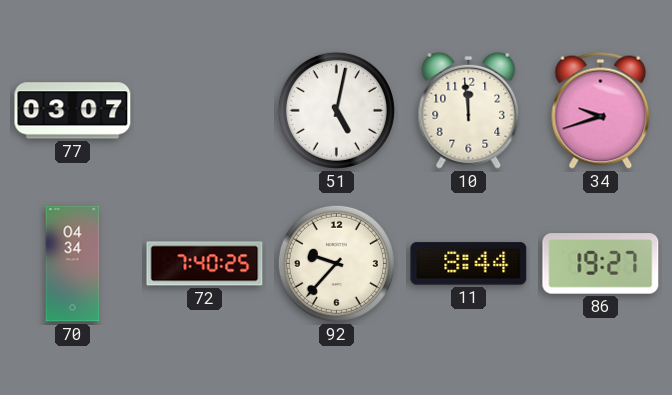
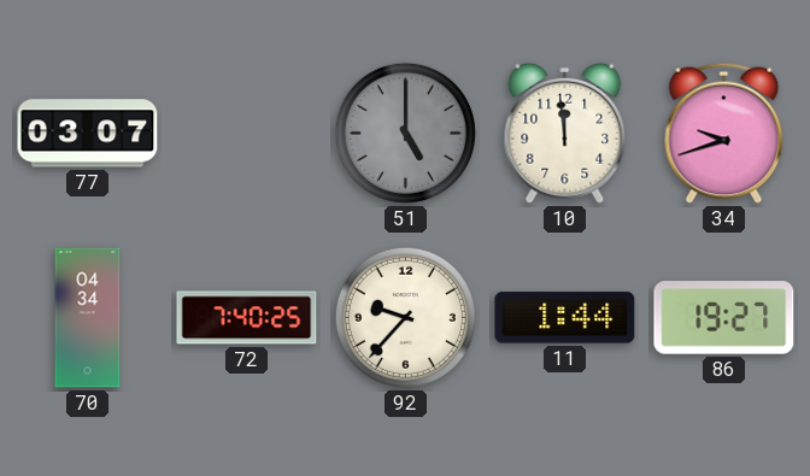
51: 5:02 -> 5:00
51 dial: white -> grey
11: 8:44 -> 1:44
